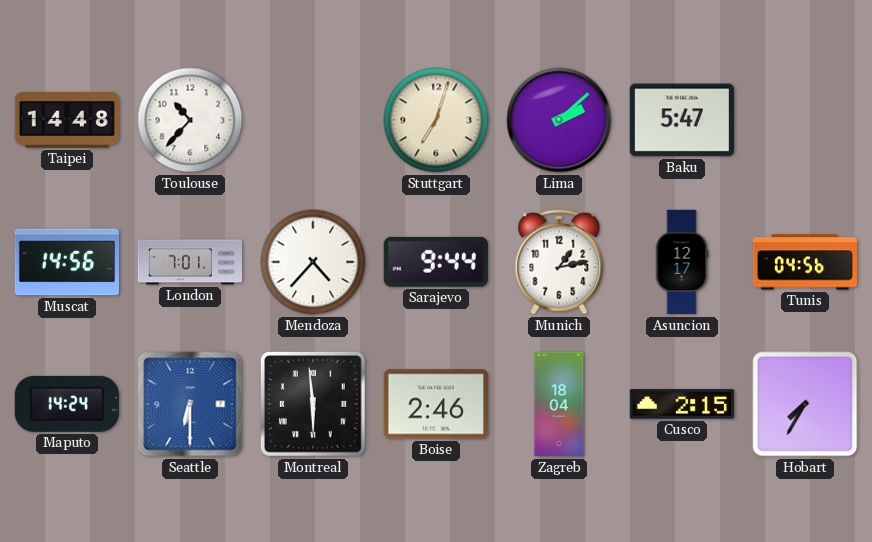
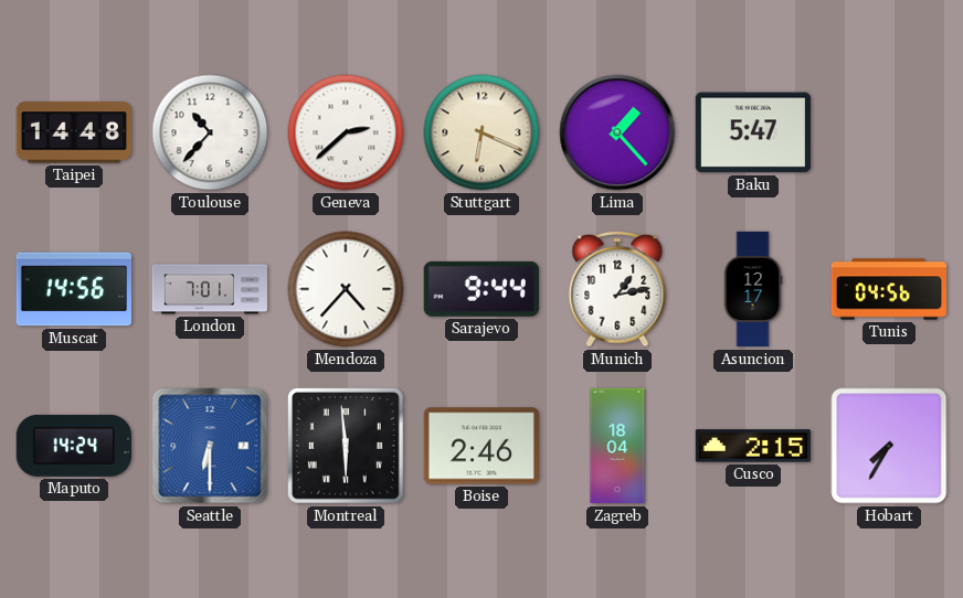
Geneva: none -> 2:38
Stuttgart: 7:03 -> 6:19
Lima: 2:08 -> 1:23
